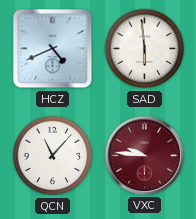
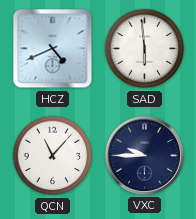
VXC: 9:46 -> 9:45
VXC dial: burgundy -> navy
